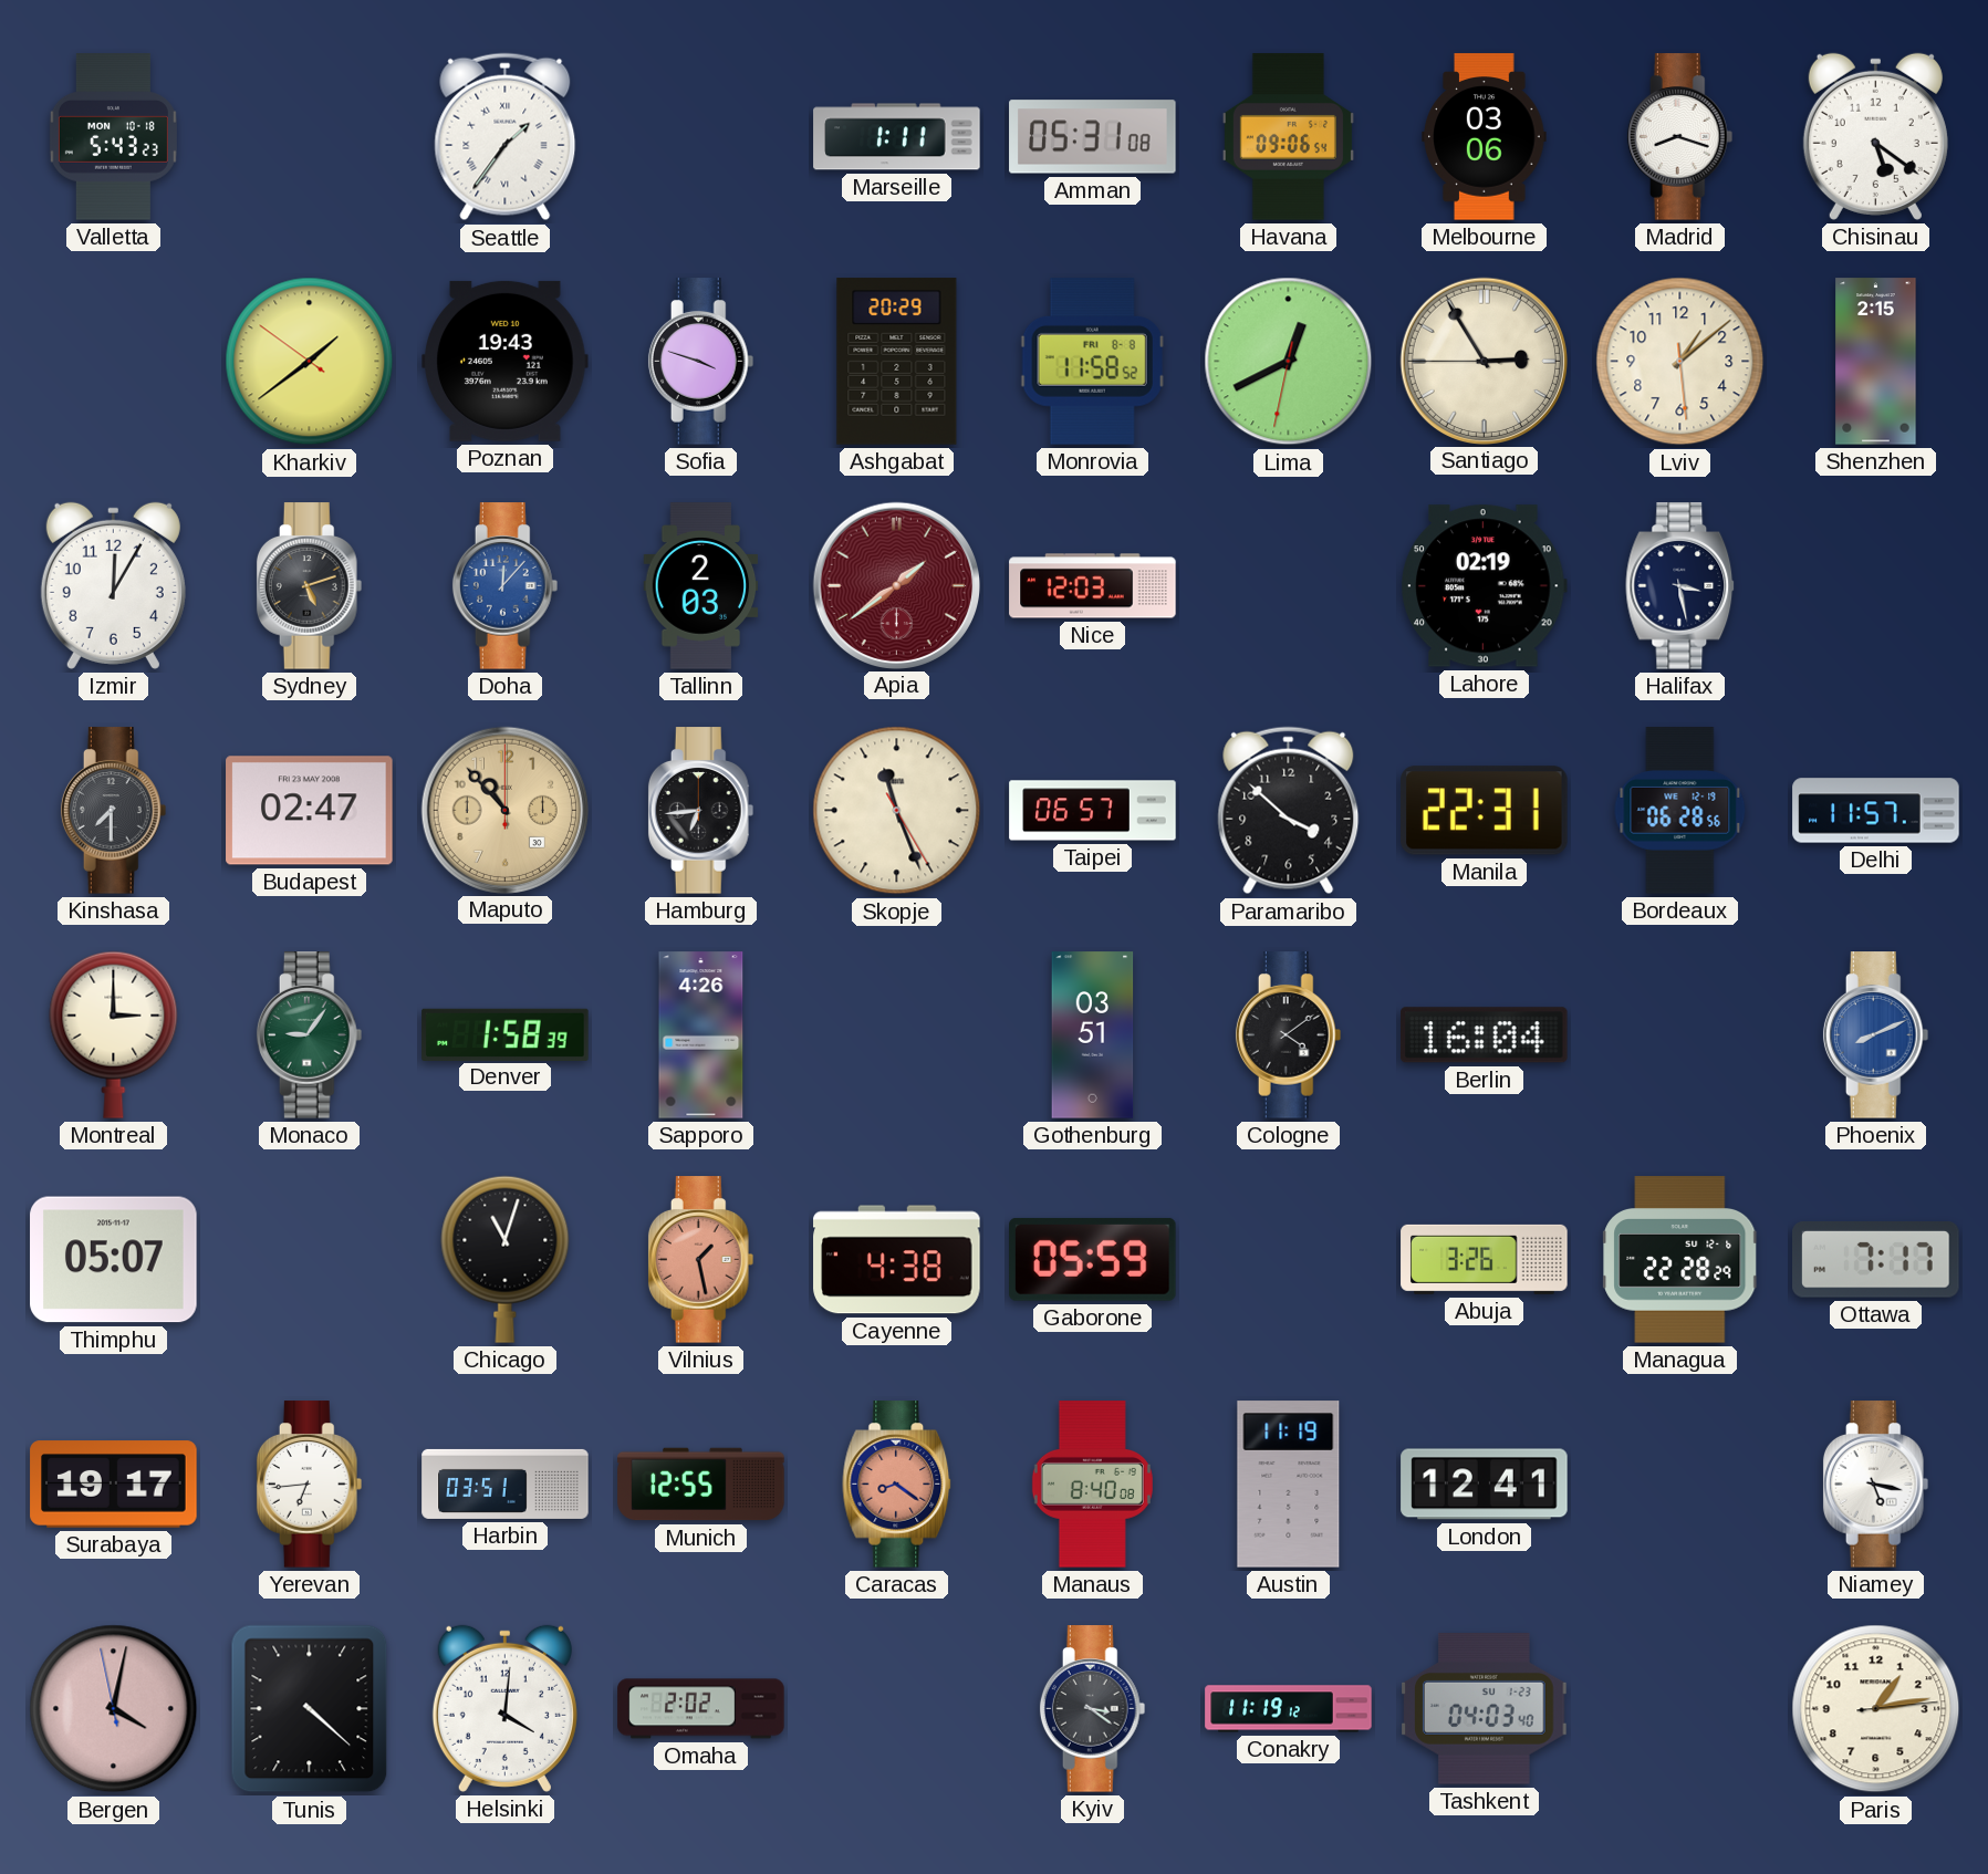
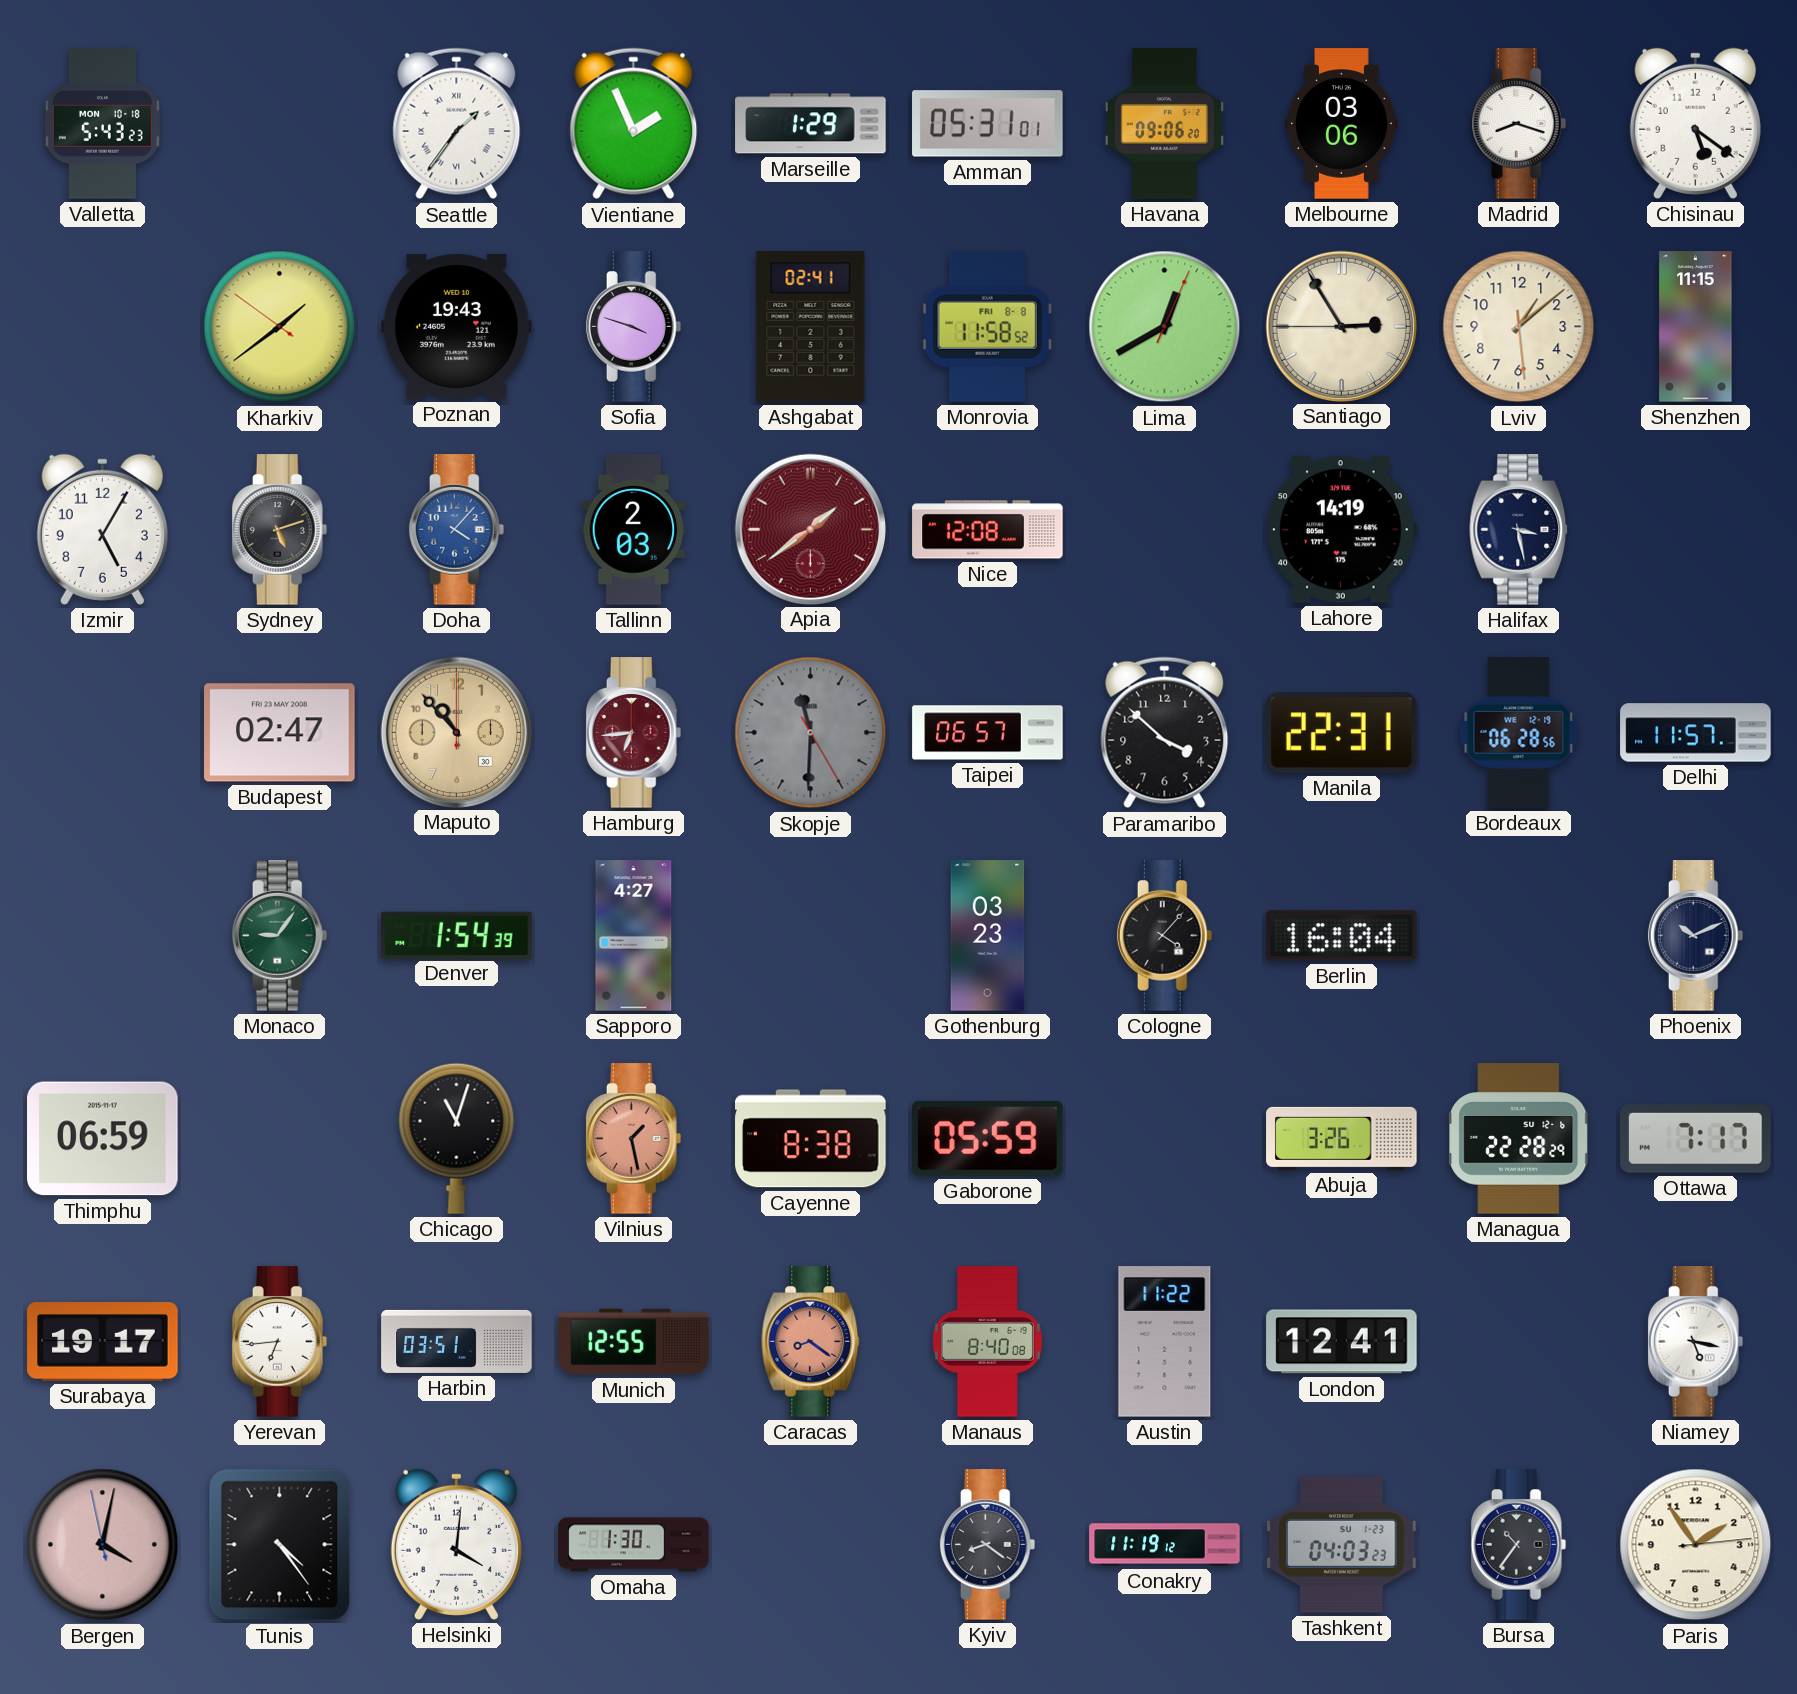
Vientiane: none -> 1:56
Marseille: 1:11 -> 1:29
Amman: 05:31:08 -> 05:31:01
Havana: 09:06:54 -> 09:06:20
Ashgabat: 20:29 -> 02:41
Lima: 12:40:32 -> 12:40:04
Shenzhen: 2:15 -> 11:15
Izmir: 12:05 -> 5:05
Doha: 12:07 -> 4:07
Nice: 12:03 -> 12:08
Lahore: 02:19 -> 14:19
Kinshasa: 7:30 -> none
Hamburg dial: black -> burgundy
Skopje: 11:26 -> 11:30
Skopje dial: cream -> grey
Montreal: 3:00 -> none
Denver: 1:58 -> 1:54
Sapporo: 4:26 -> 4:27
Gothenburg: 03:51 -> 03:23
Cologne: 4:09 -> 4:07
Phoenix: 8:11 -> 10:11
Phoenix dial: blue -> navy
Thimphu: 05:07 -> 06:59
Cayenne: 4:38 -> 8:38
Austin: 11:19 -> 11:22
Tunis: 4:22 -> 4:24
Omaha: 2:02 -> 1:30
Kyiv: 3:21 -> 8:21
Tashkent: 04:03:40 -> 04:03:23
Bursa: none -> 10:36
Paris: 1:13 -> 1:54
